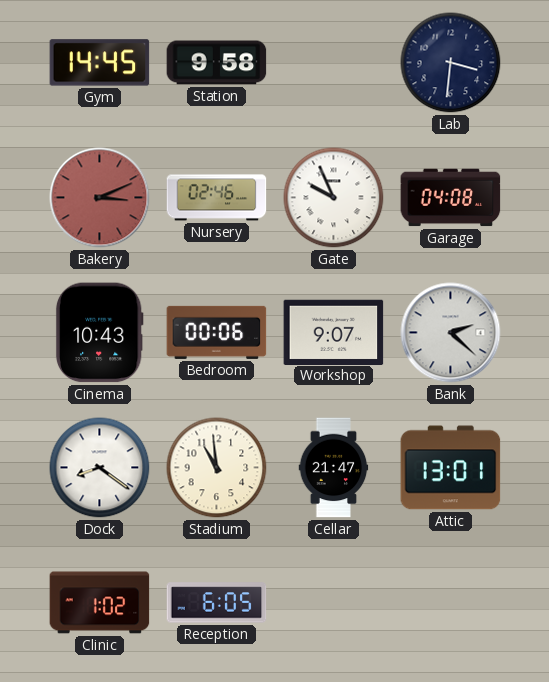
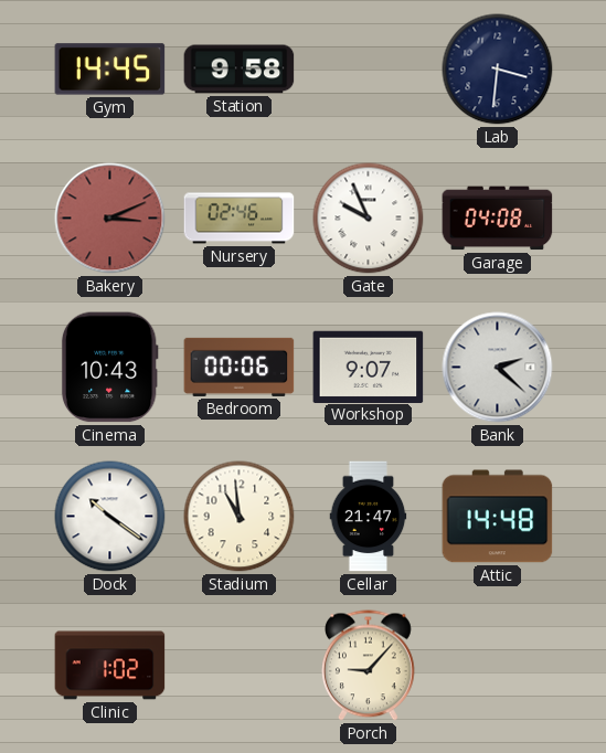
Dock: 8:21 -> 10:21
Attic: 13:01 -> 14:48
Reception: 6:05 -> none
Porch: none -> 9:07
